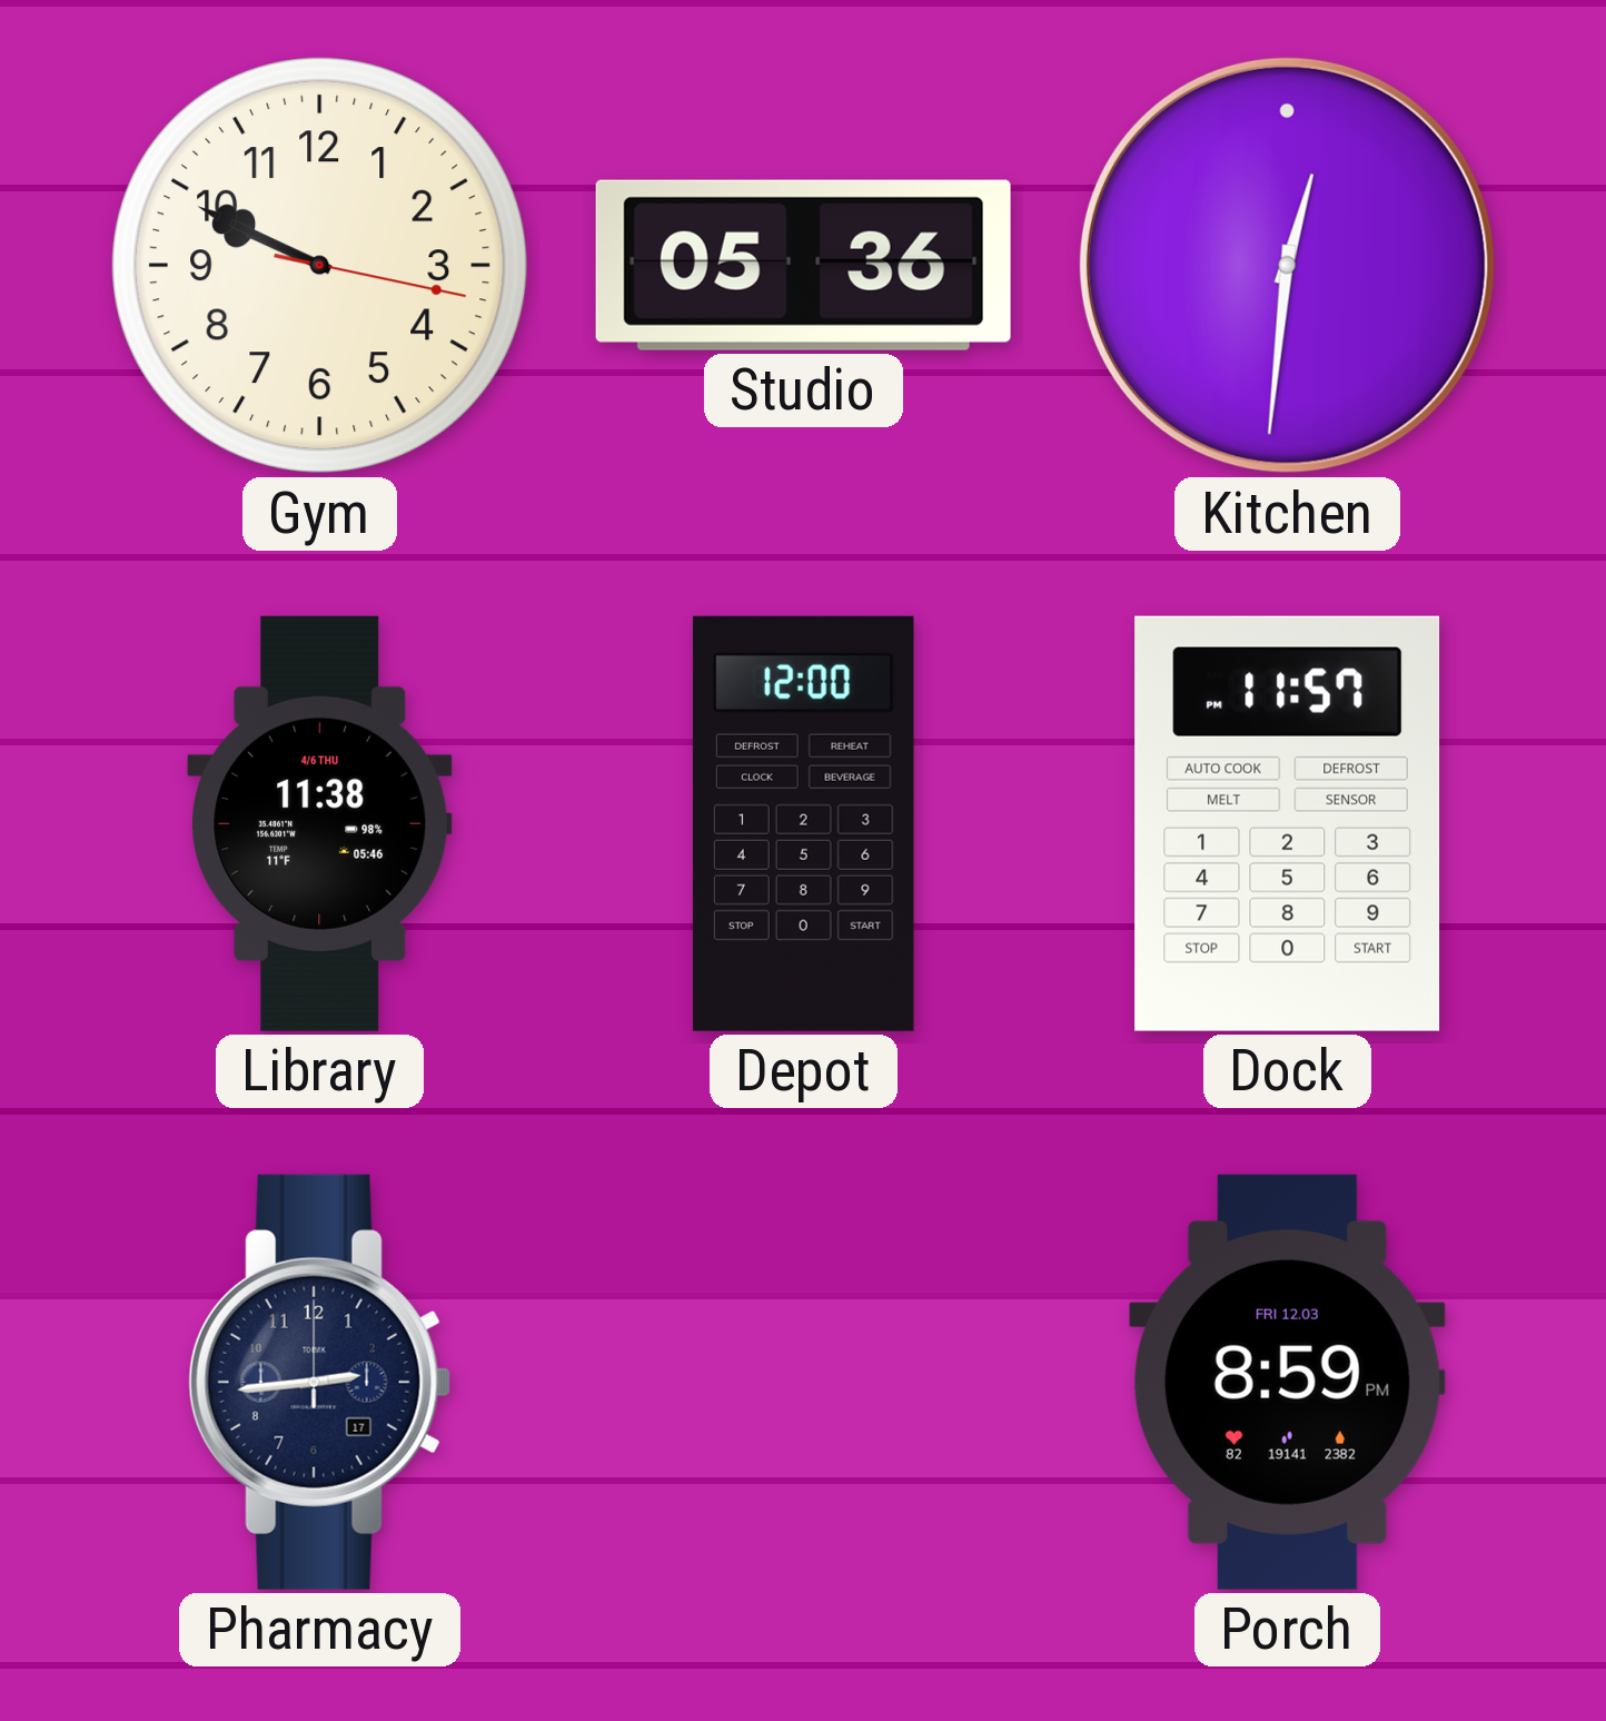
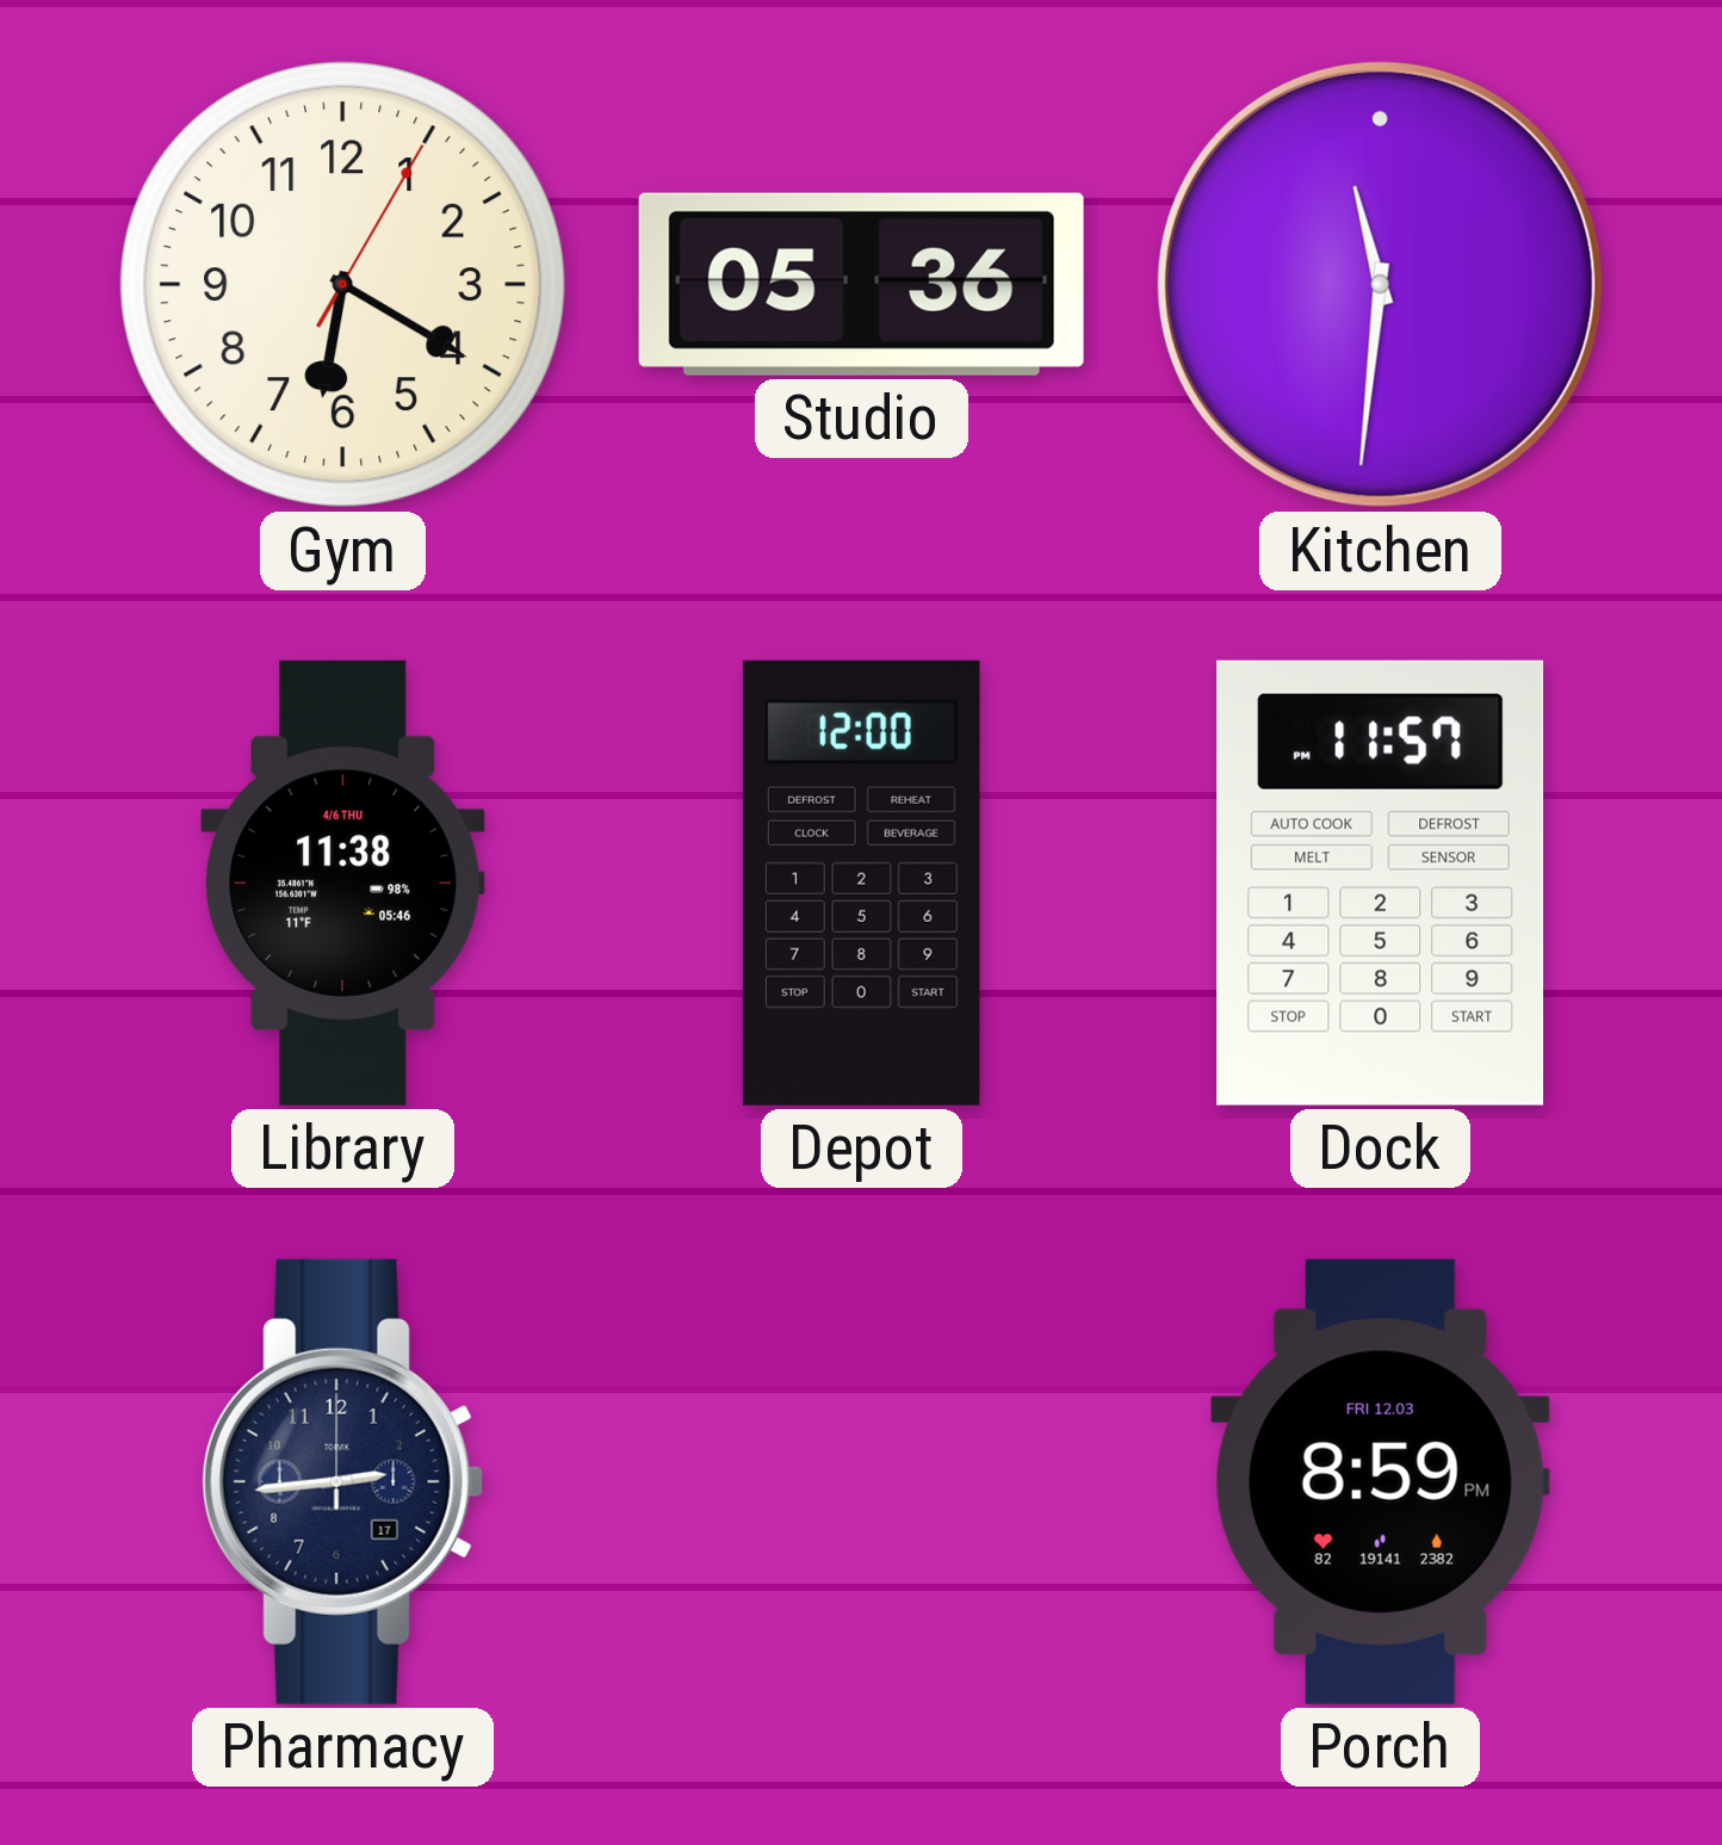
Gym: 9:49 -> 6:20
Kitchen: 12:31 -> 11:31
